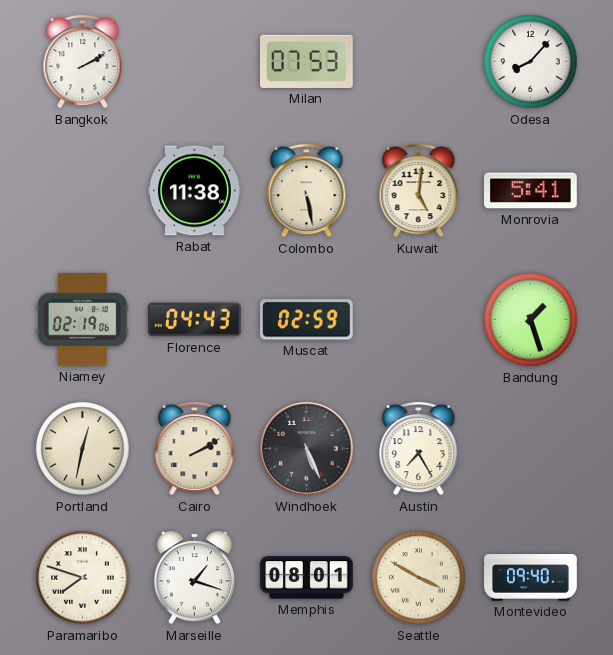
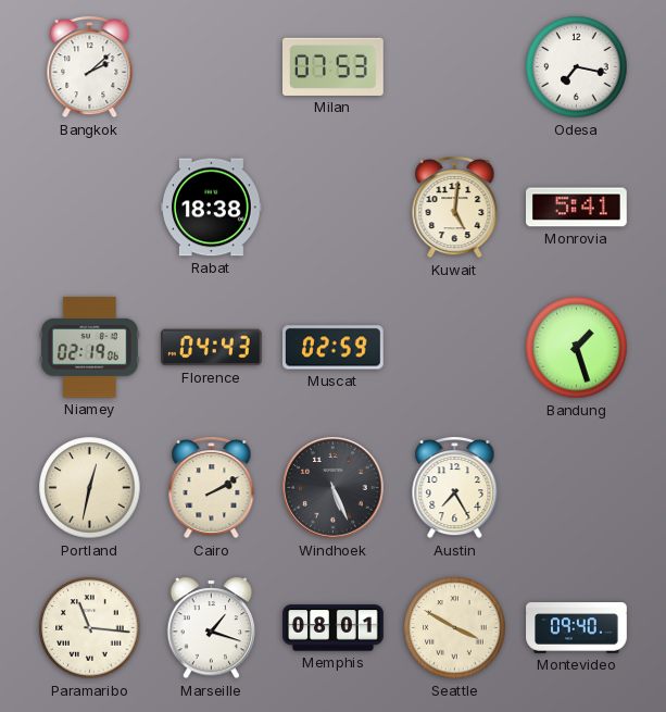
Bangkok: 2:10 -> 2:08
Odesa: 8:07 -> 7:17
Rabat: 11:38 -> 18:38
Colombo: 5:28 -> none
Paramaribo: 7:48 -> 11:16
